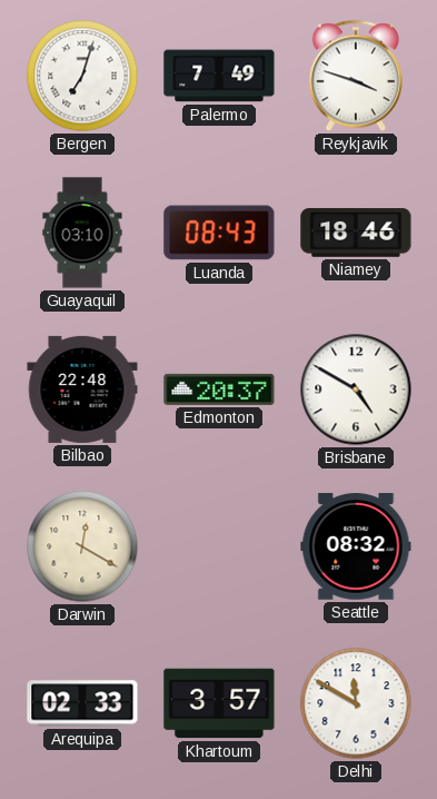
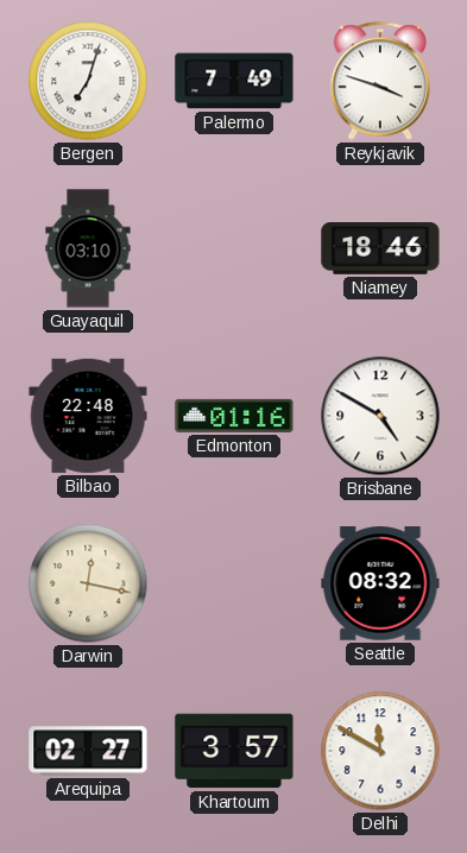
Luanda: 08:43 -> none
Edmonton: 20:37 -> 01:16
Darwin: 12:20 -> 12:17
Arequipa: 02:33 -> 02:27
